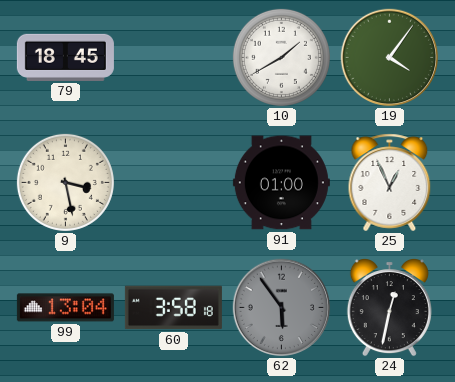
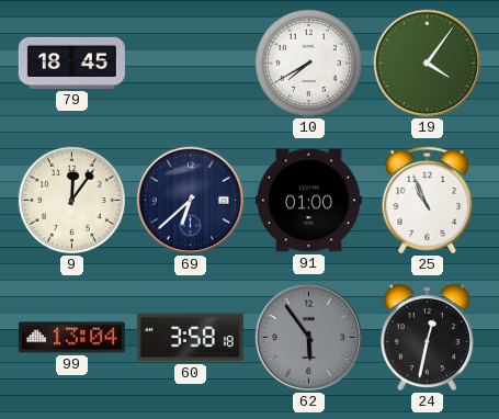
10: 1:40 -> 7:40
9: 3:28 -> 12:06
69: none -> 6:38
25: 12:56 -> 10:56
